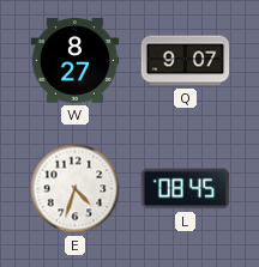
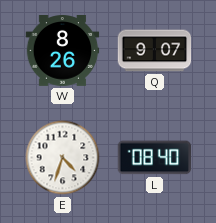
W: 8:27 -> 8:26
L: 08:45 -> 08:40
